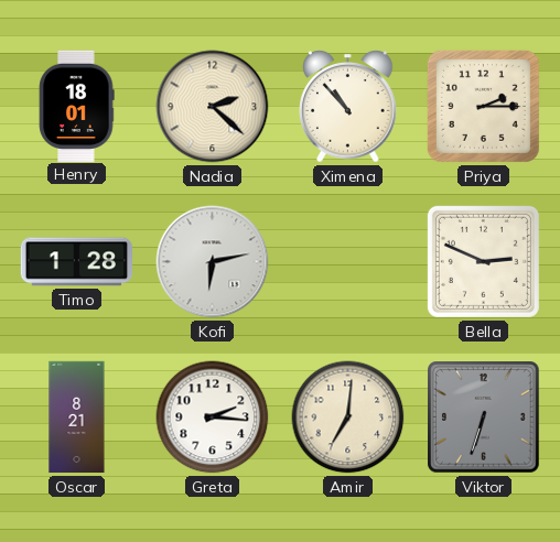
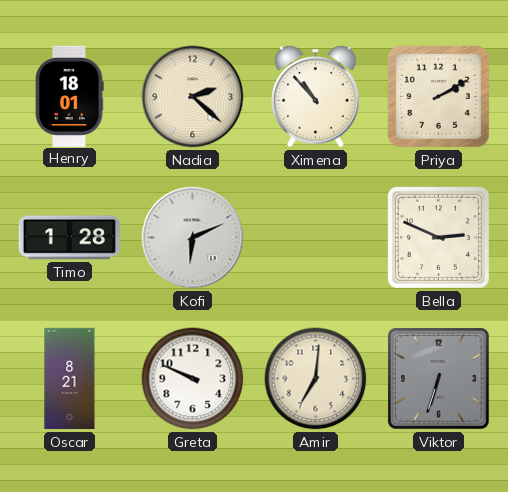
Priya: 2:15 -> 2:10
Kofi: 6:13 -> 6:11
Greta: 2:16 -> 9:49
